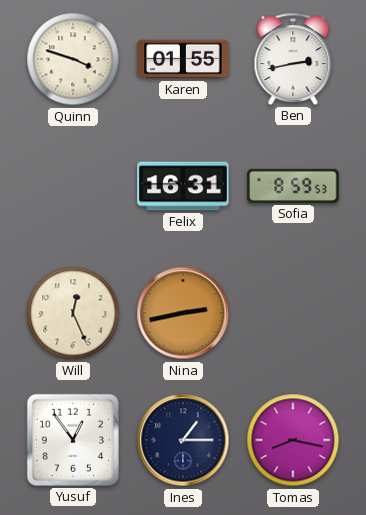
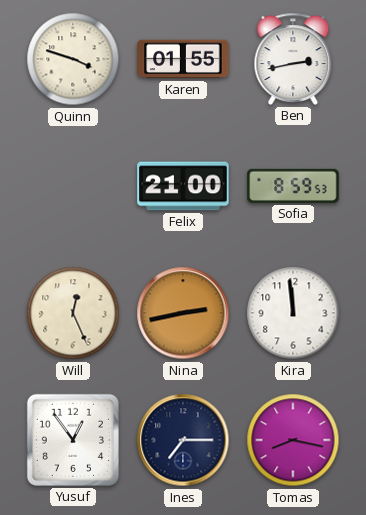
Felix: 16:31 -> 21:00
Kira: none -> 11:59
Ines: 1:15 -> 7:15
